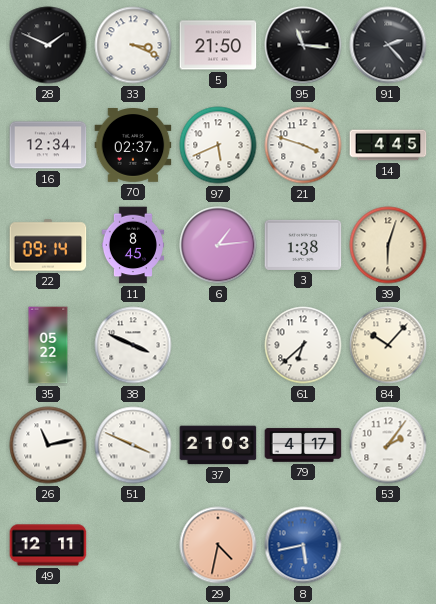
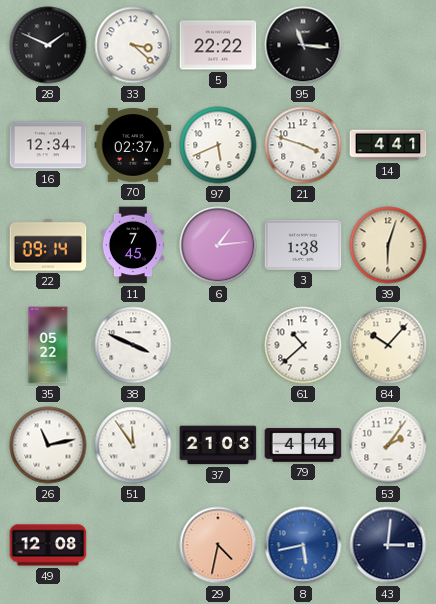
33: 3:19 -> 3:22
5: 21:50 -> 22:22
91: 2:23 -> none
14: 4:45 -> 4:41
11: 8:45 -> 7:45
61: 6:38 -> 10:38
51: 3:49 -> 11:54
79: 4:17 -> 4:14
49: 12:11 -> 12:08
43: none -> 3:01
